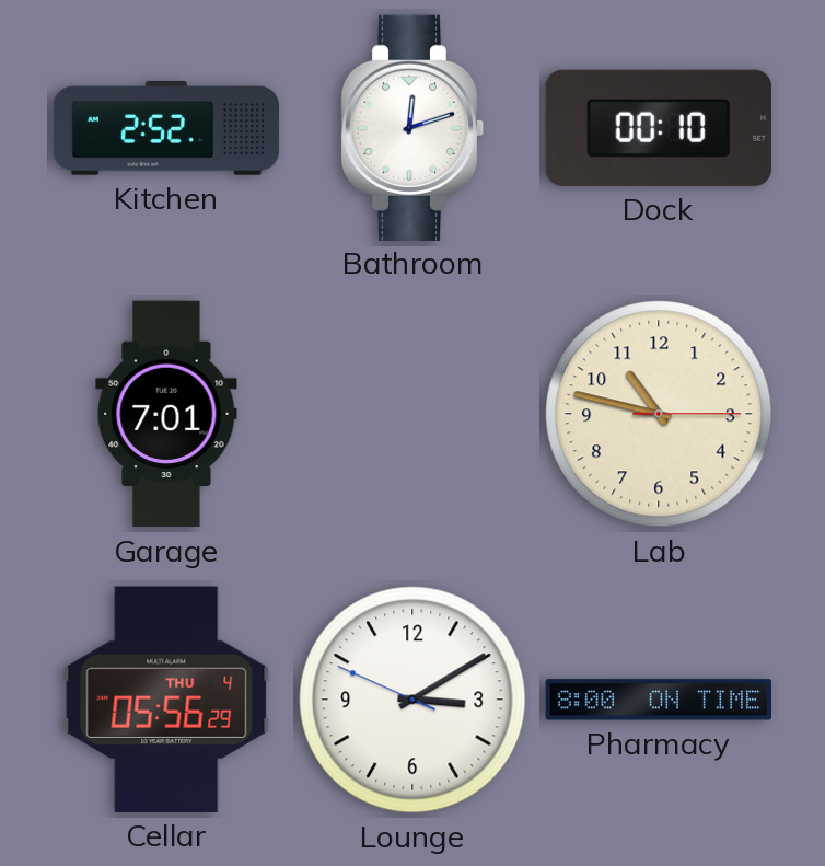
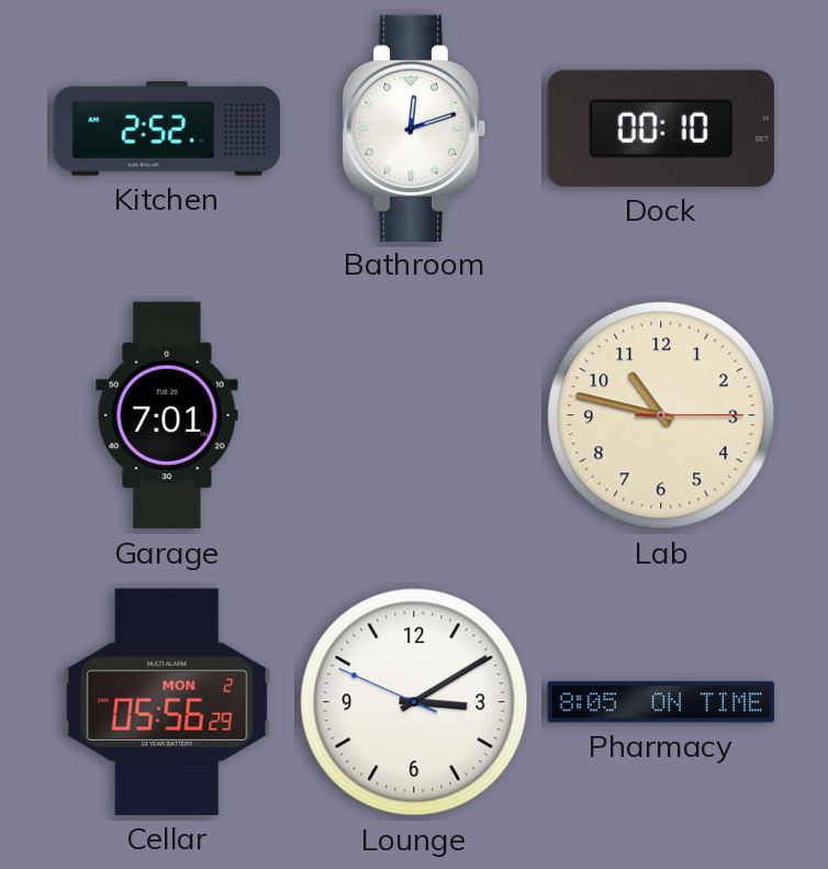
Cellar date: THU 4 -> MON 2
Pharmacy: 8:00 -> 8:05
